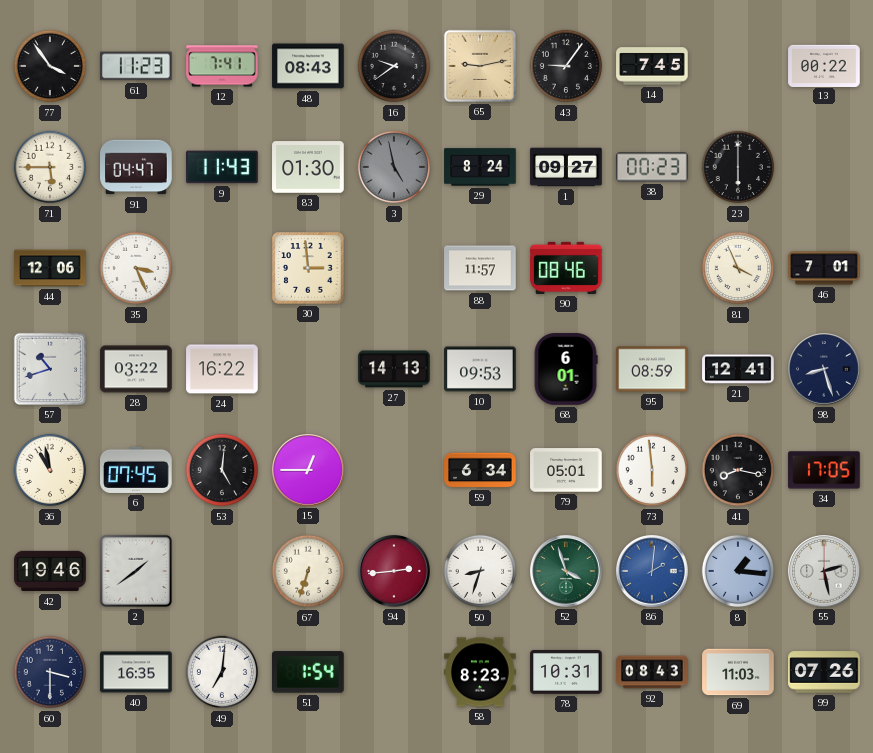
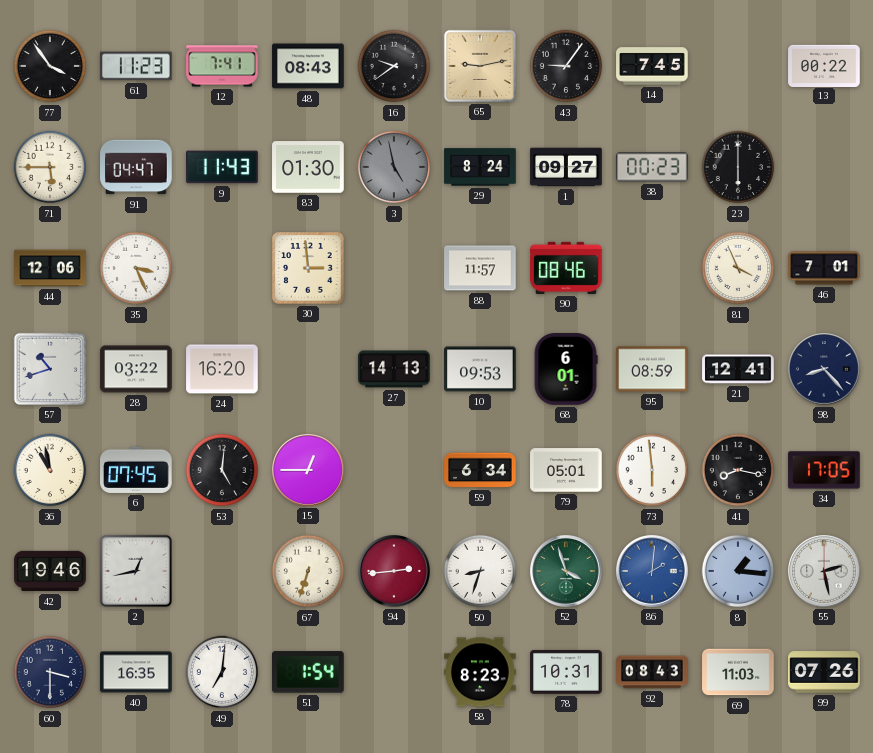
24: 16:22 -> 16:20
98: 8:27 -> 8:23
2: 1:39 -> 12:43
